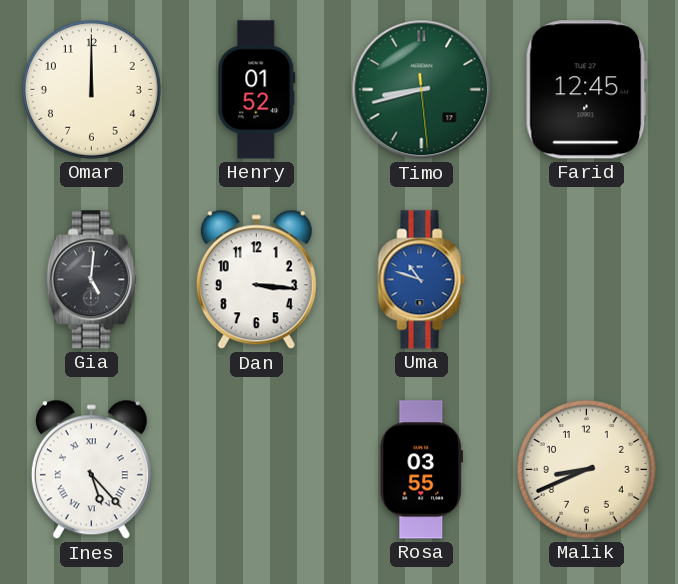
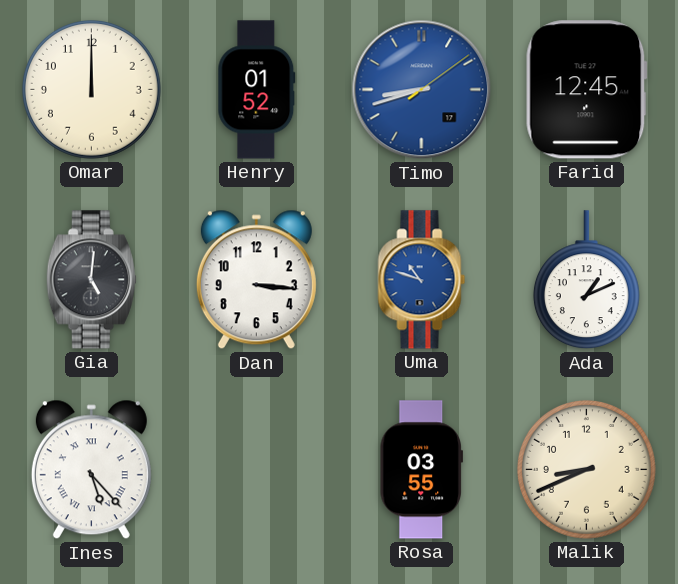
Timo: 8:42:29 -> 8:42:09
Timo dial: green -> blue
Ada: none -> 1:11
